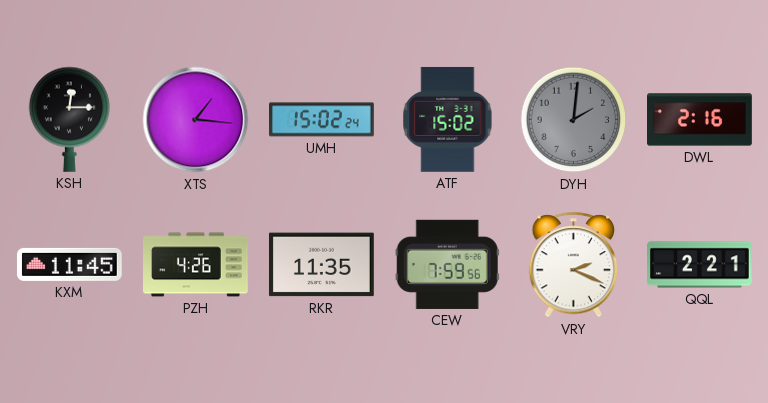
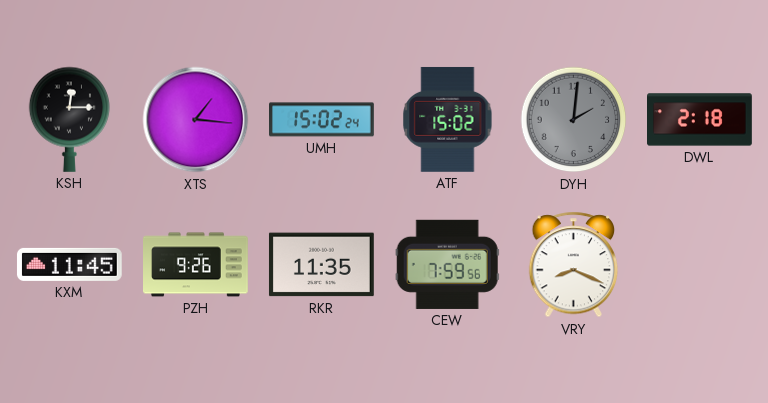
DWL: 2:16 -> 2:18
PZH: 4:26 -> 9:26
VRY: 2:19 -> 8:19
QQL: 2:21 -> none
